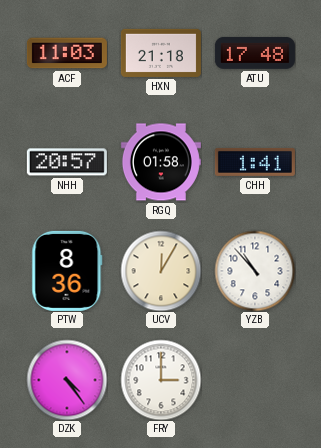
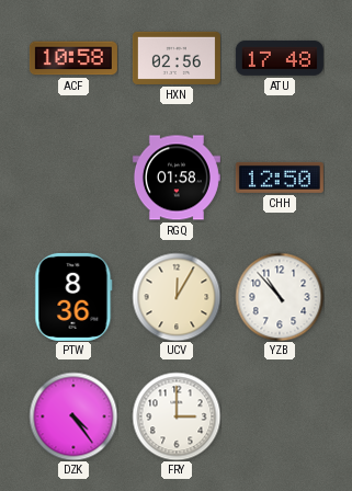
ACF: 11:03 -> 10:58
HXN: 21:18 -> 02:56
NHH: 20:57 -> none
CHH: 1:41 -> 12:50
